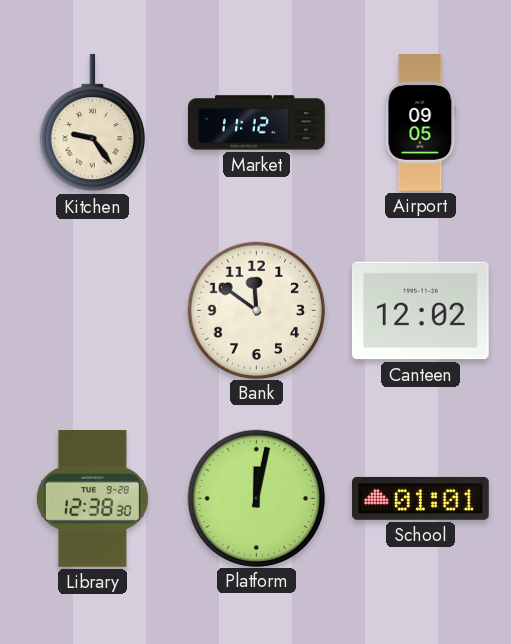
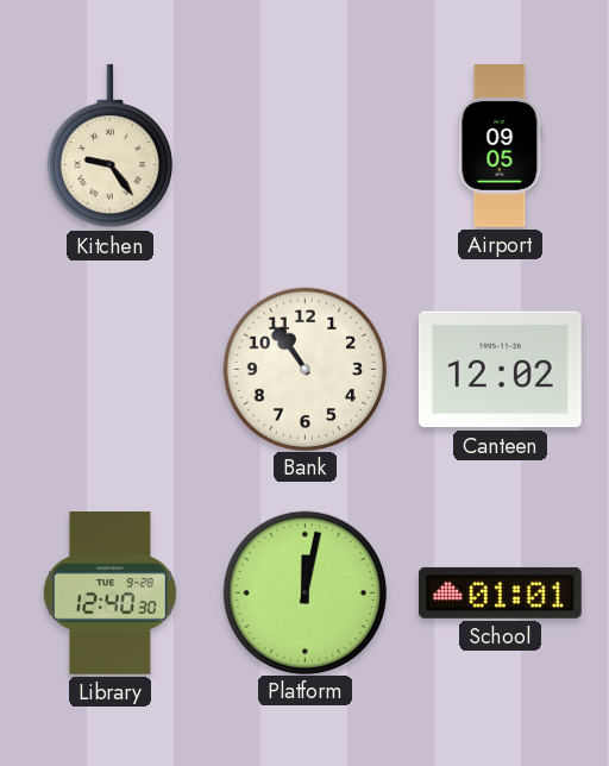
Market: 11:12 -> none
Bank: 11:51 -> 10:54
Library: 12:38 -> 12:40
